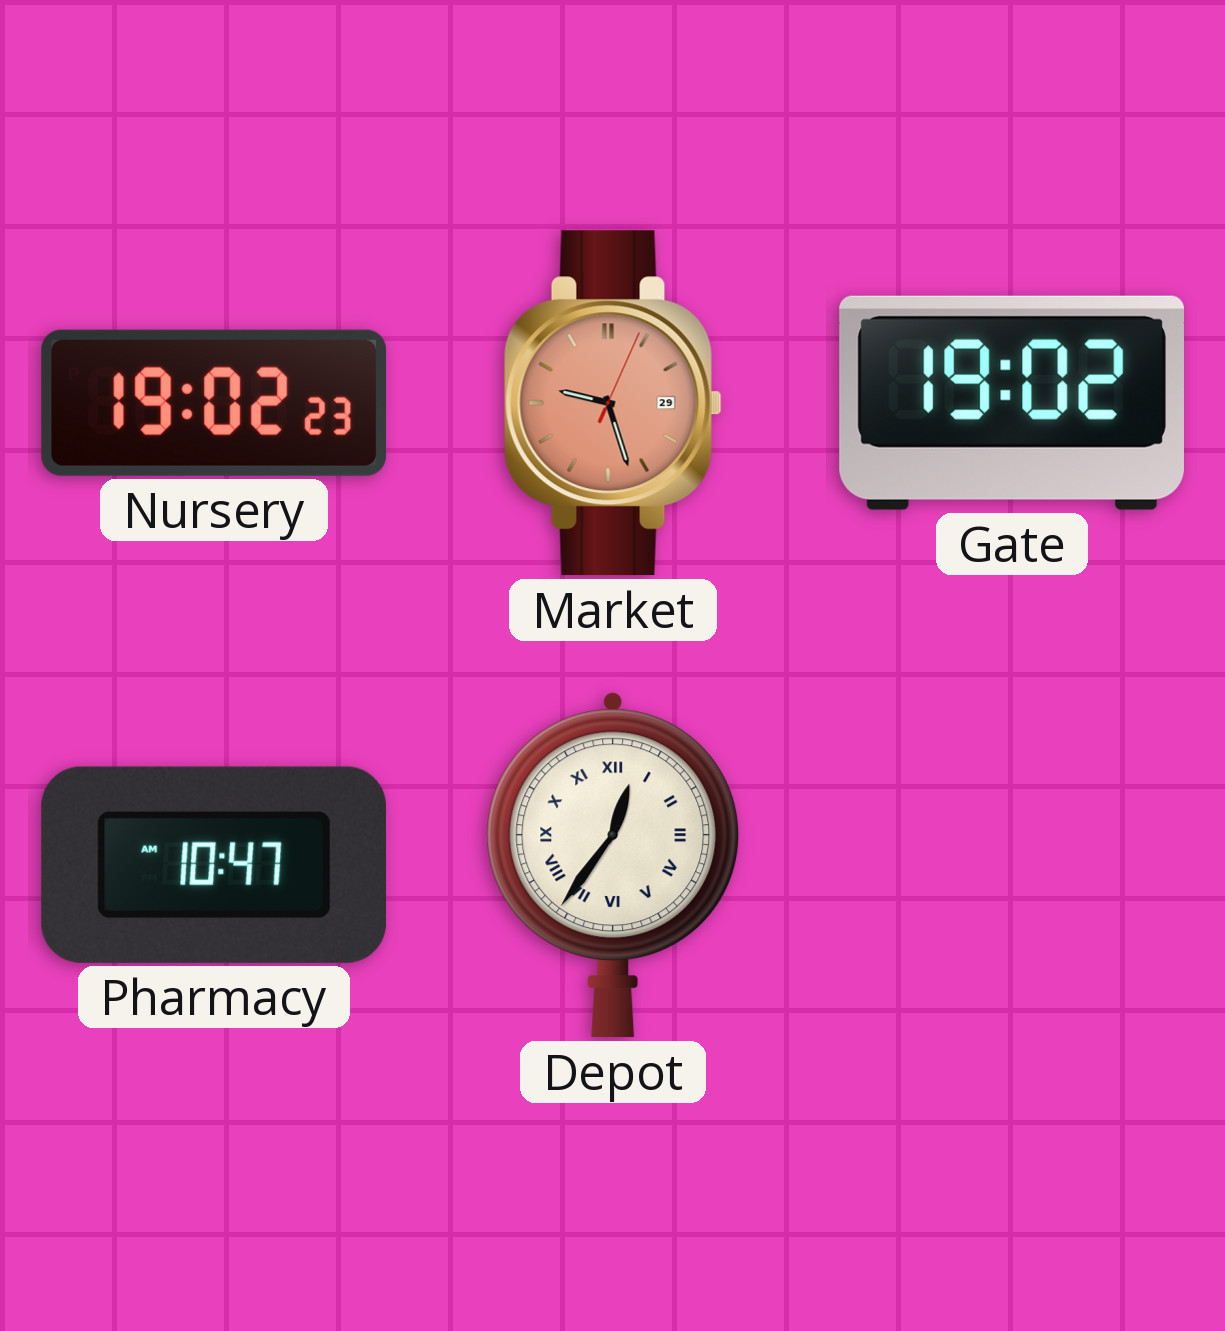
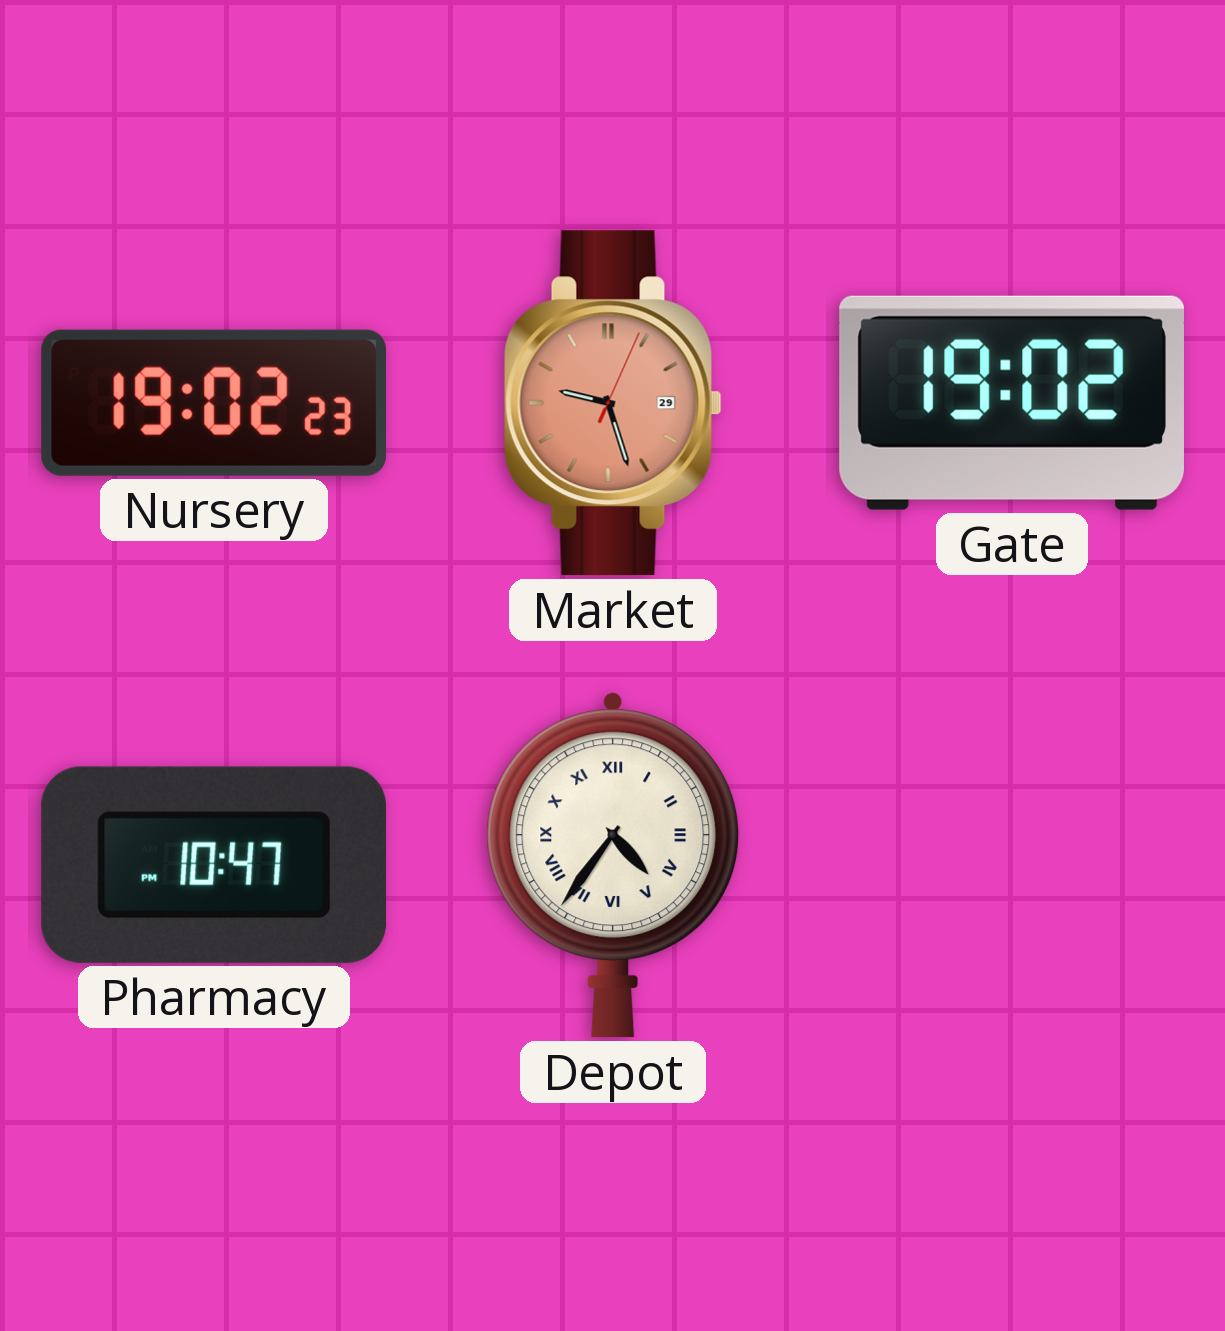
Pharmacy: 10:47 AM -> 10:47 PM
Depot: 12:36 -> 4:36
